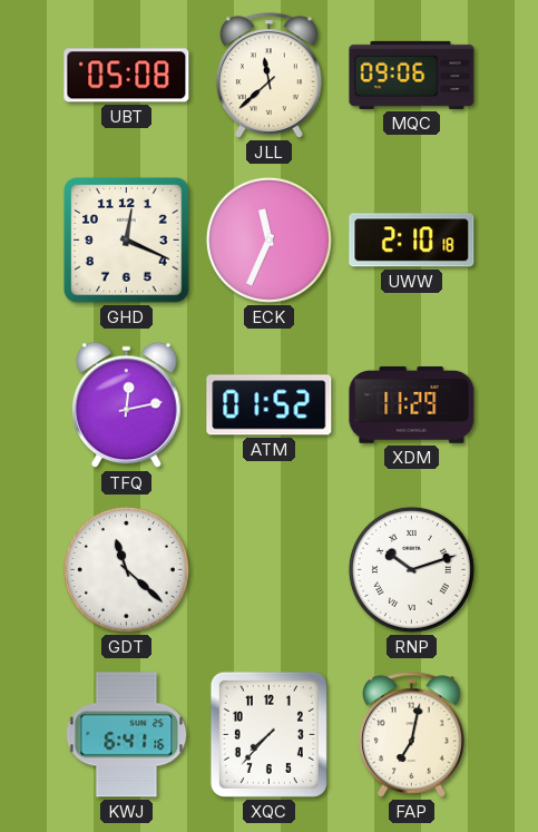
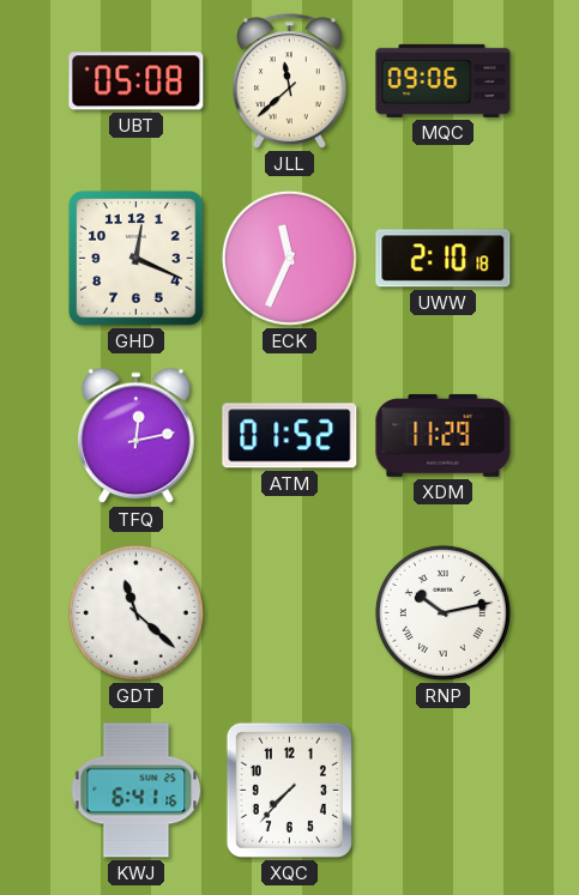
RNP: 10:12 -> 10:13
FAP: 7:02 -> none
